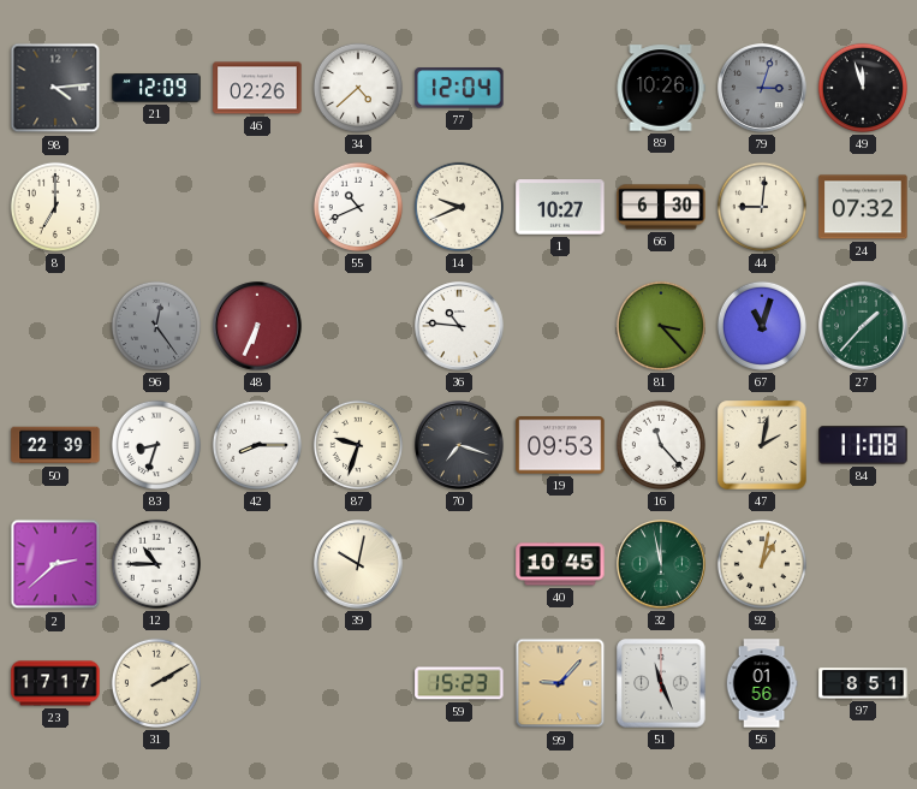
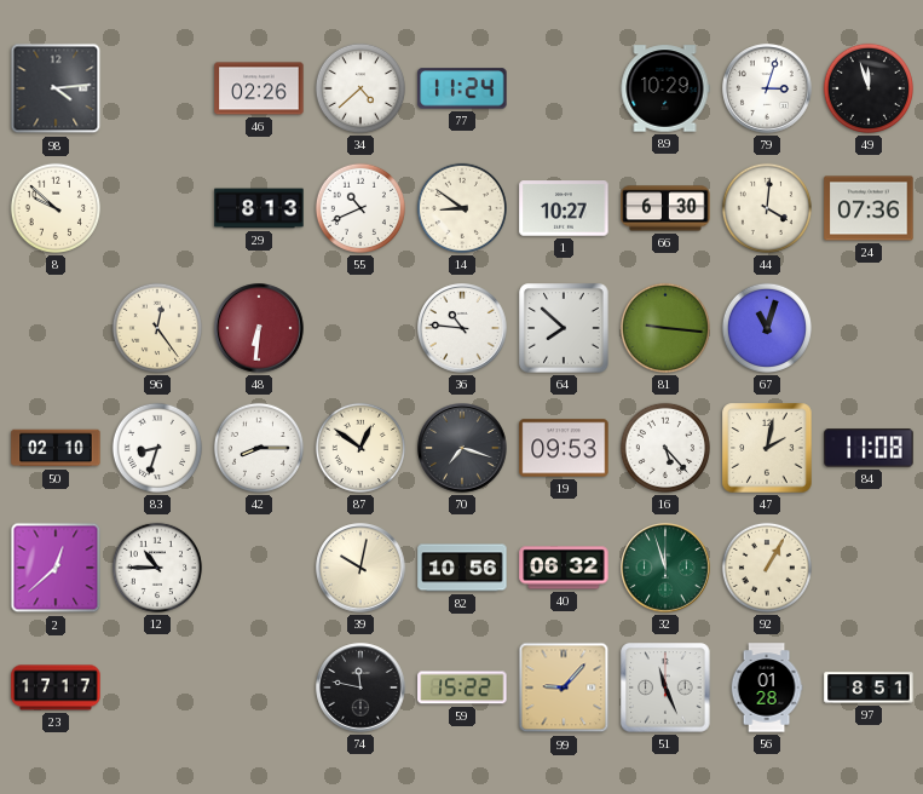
21: 12:09 -> none
77: 12:04 -> 11:24
89: 10:26 -> 10:29
79 dial: grey -> white
8: 7:00 -> 9:52
29: none -> 8:13
14: 9:41 -> 8:51
44: 9:01 -> 4:01
24: 07:32 -> 07:36
96 dial: grey -> cream
48: 6:34 -> 6:31
64: none -> 7:52
81: 3:23 -> 9:16
27: 1:37 -> none
50: 22:39 -> 02:10
87: 9:33 -> 12:51
16: 11:23 -> 5:23
2: 2:38 -> 12:38
82: none -> 10:56
40: 10:45 -> 06:32
32: 11:58 -> 11:57
92: 1:02 -> 1:05
31: 2:10 -> none
74: none -> 11:47
59: 15:23 -> 15:22
56: 01:56 -> 01:28
